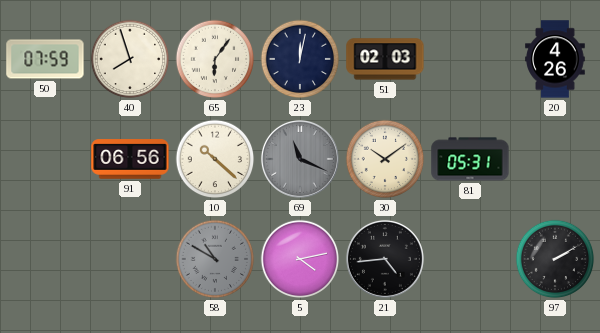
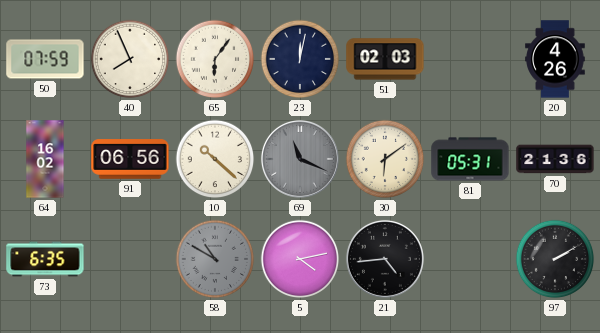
40: 7:57 -> 7:56
64: none -> 16:02
30: 10:09 -> 6:09
70: none -> 21:36
73: none -> 6:35
